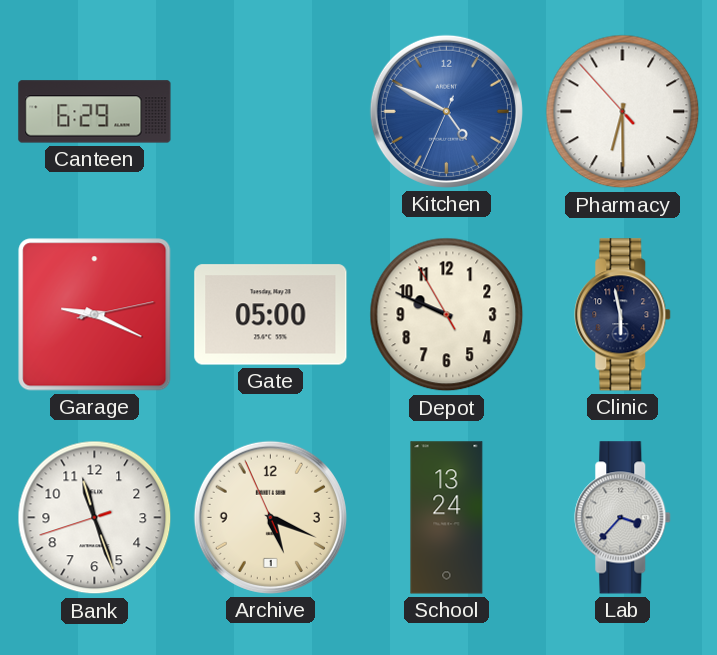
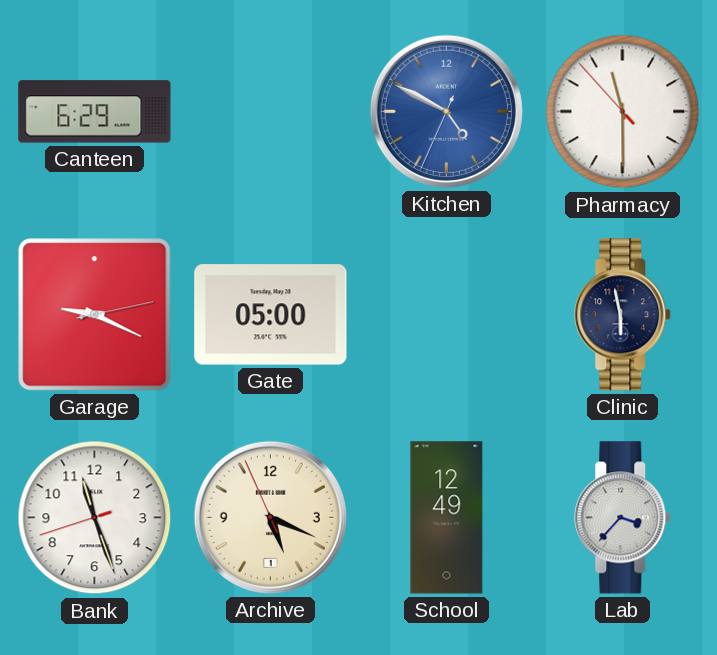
Pharmacy: 6:29 -> 11:29
Depot: 9:48 -> none
School: 13:24 -> 12:49
